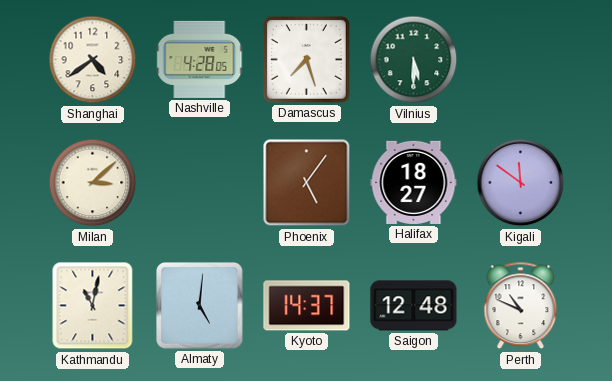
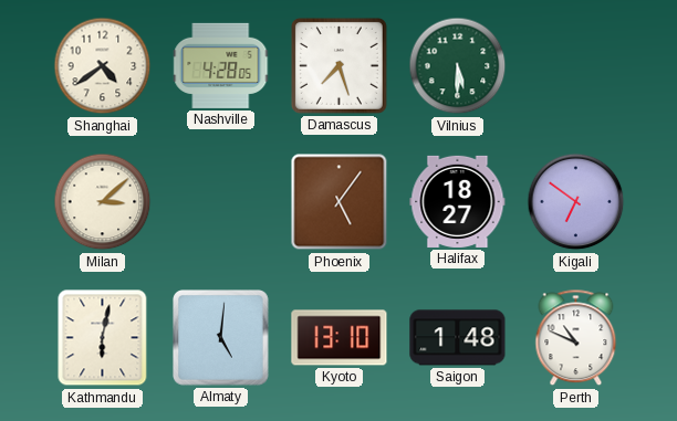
Kigali: 11:51 -> 6:51
Kathmandu: 11:02 -> 6:02
Kyoto: 14:37 -> 13:10
Saigon: 12:48 -> 1:48
